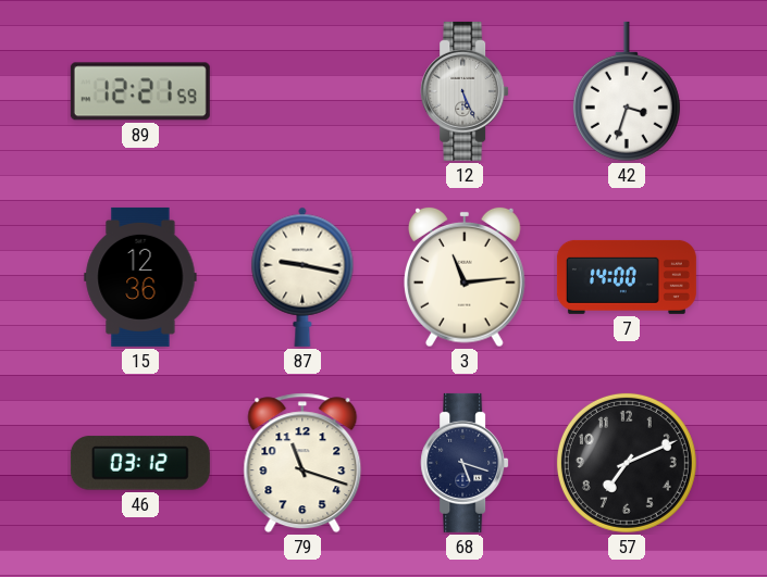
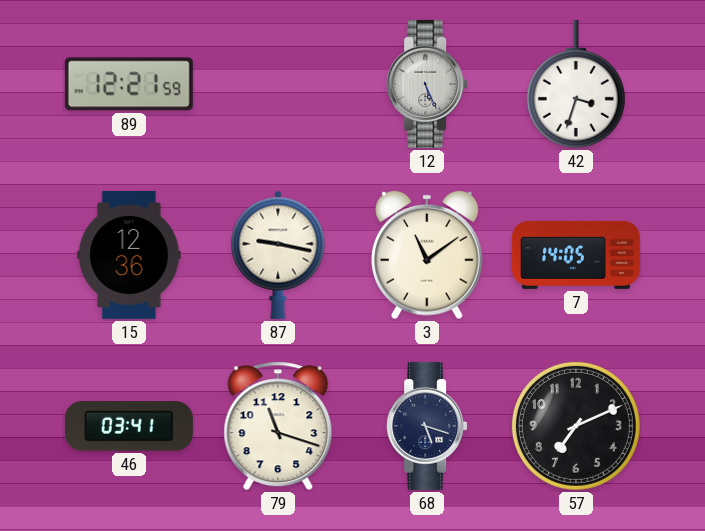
3: 11:14 -> 11:09
7: 14:00 -> 14:05
46: 03:12 -> 03:41
